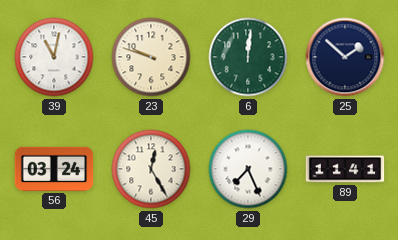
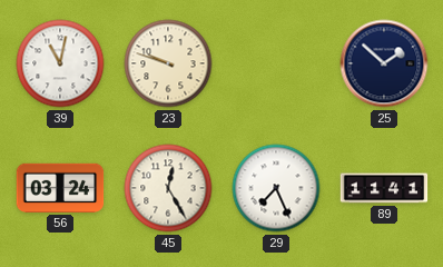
6: 12:01 -> none
